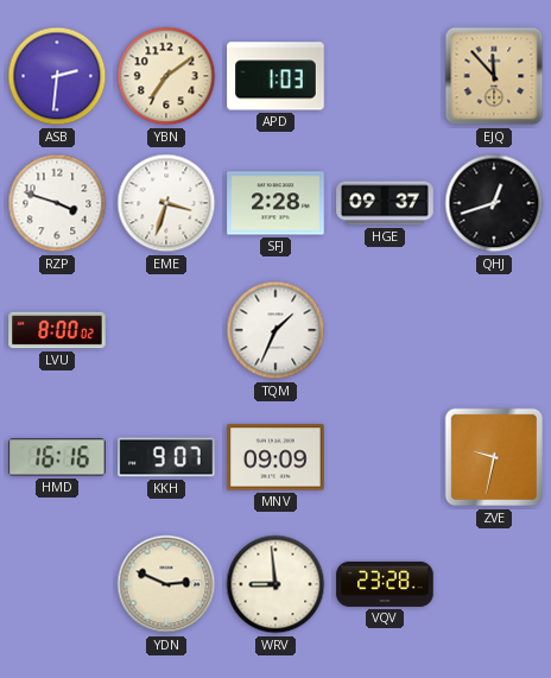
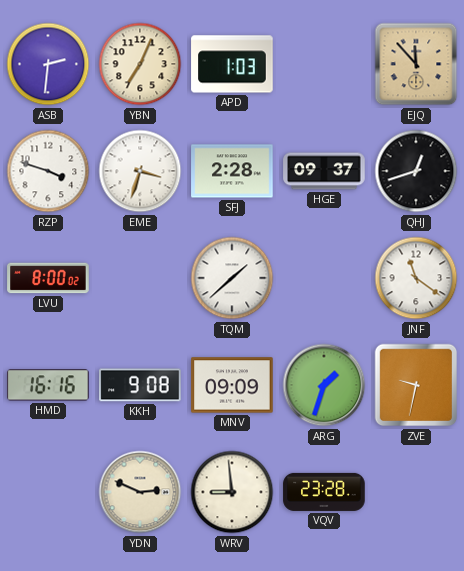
YBN: 7:09 -> 7:04
TQM: 1:34 -> 1:38
JNF: none -> 11:21
KKH: 9:07 -> 9:08
ARG: none -> 1:33
